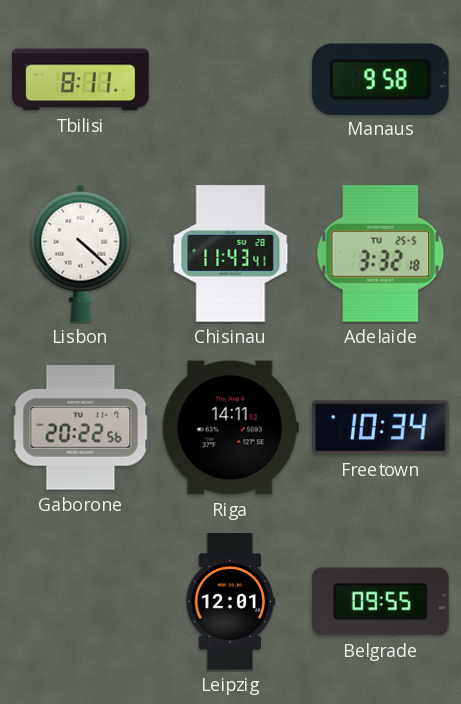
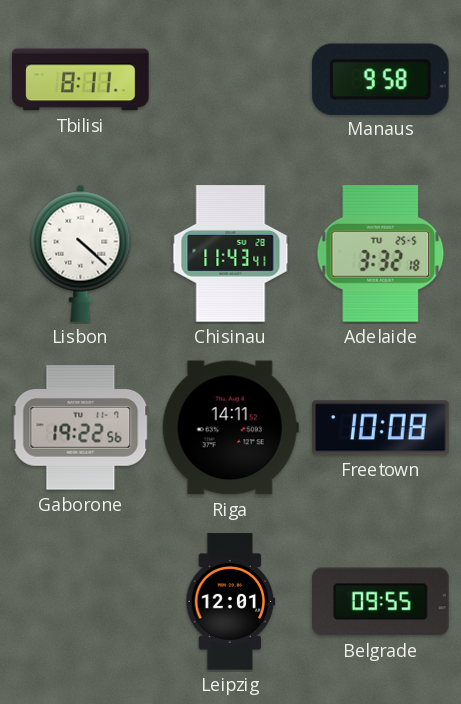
Gaborone: 20:22 -> 19:22
Freetown: 10:34 -> 10:08
